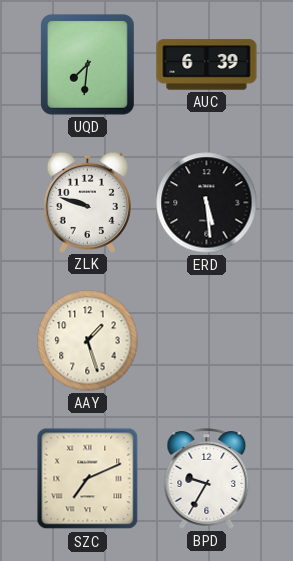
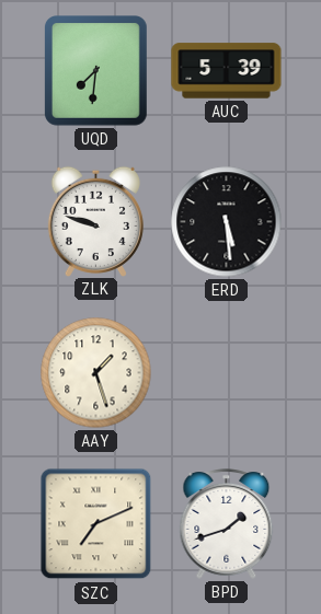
AUC: 6:39 -> 5:39
BPD: 9:35 -> 1:42
